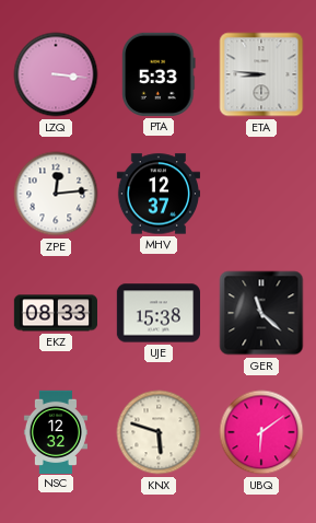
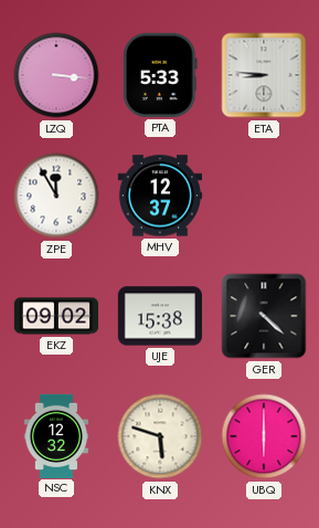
ZPE: 12:14 -> 11:55
EKZ: 08:33 -> 09:02
GER: 11:22 -> 4:22
UBQ: 6:09 -> 6:00
